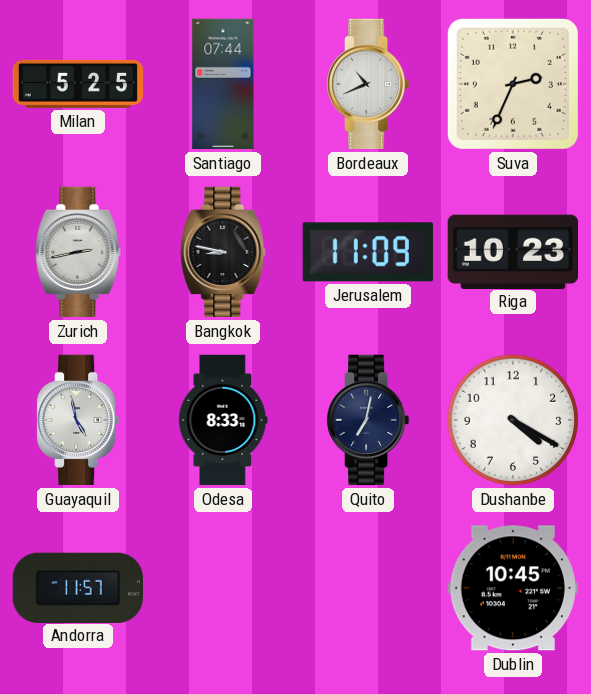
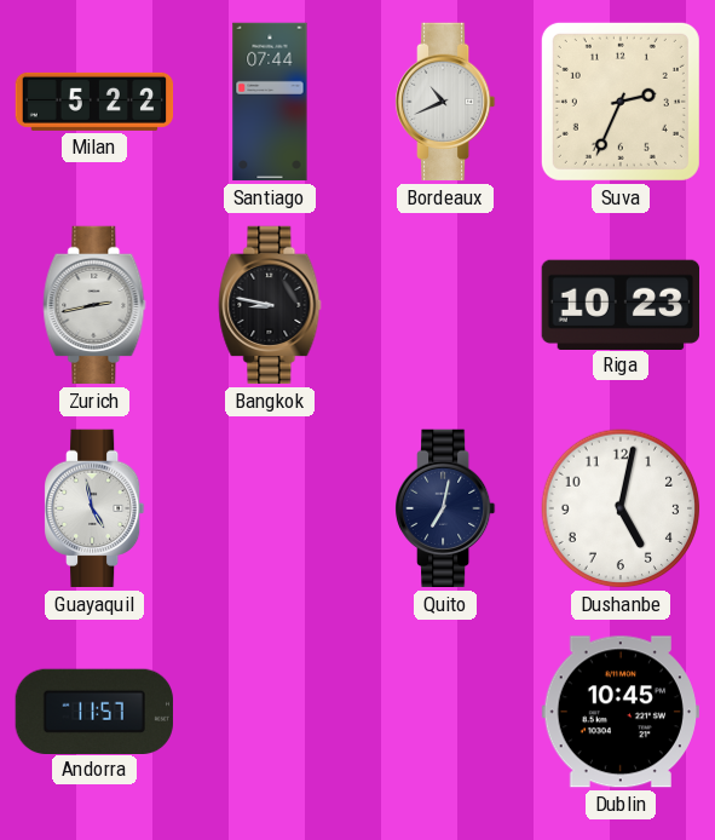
Milan: 5:25 -> 5:22
Jerusalem: 11:09 -> none
Odesa: 8:33 -> none
Dushanbe: 4:20 -> 5:02
